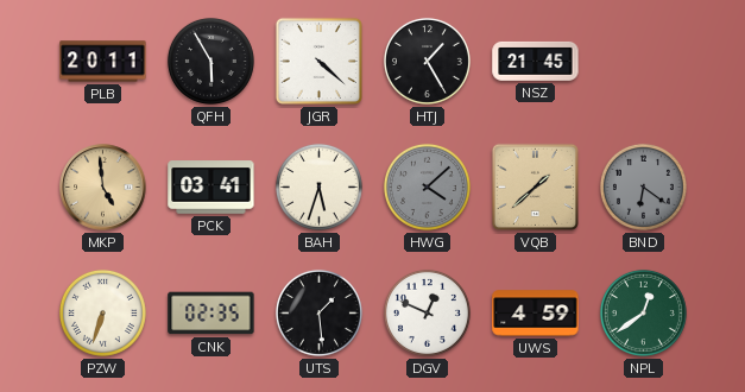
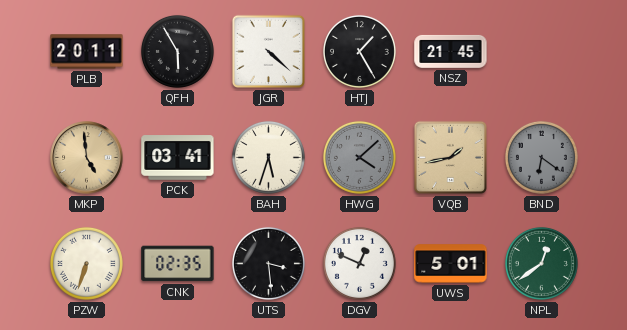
VQB: 1:38 -> 1:43
UTS: 1:29 -> 3:29
UWS: 4:59 -> 5:01
